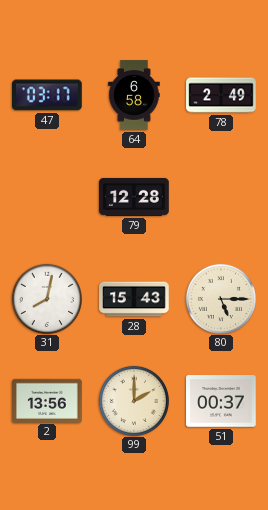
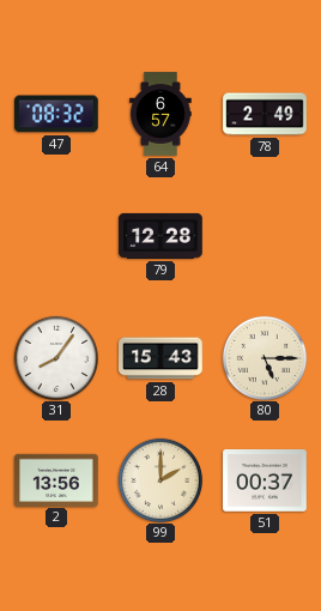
47: 03:17 -> 08:32
64: 6:58 -> 6:57
31: 8:02 -> 8:06
